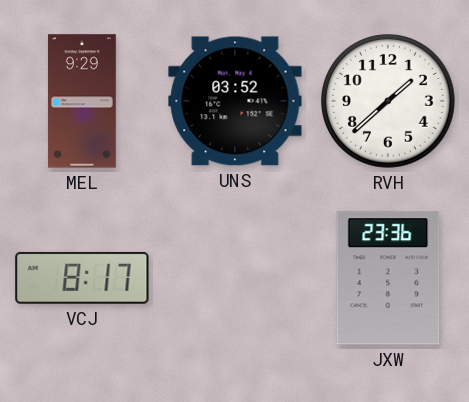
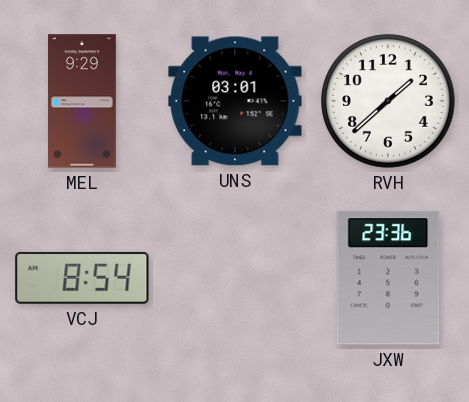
UNS: 03:52 -> 03:01
VCJ: 8:17 -> 8:54
